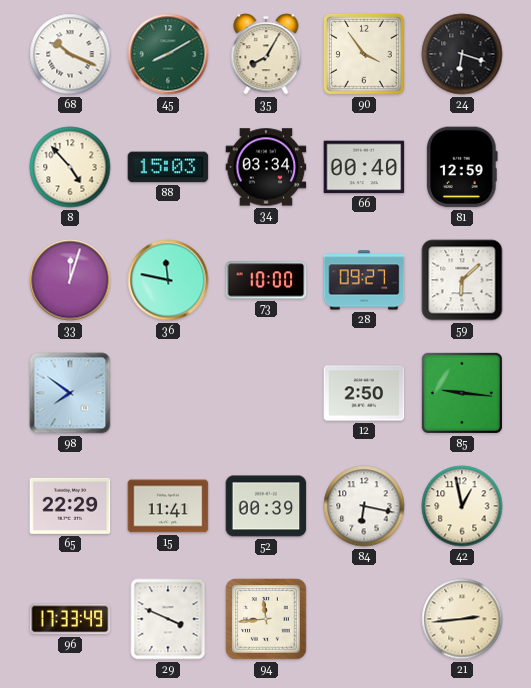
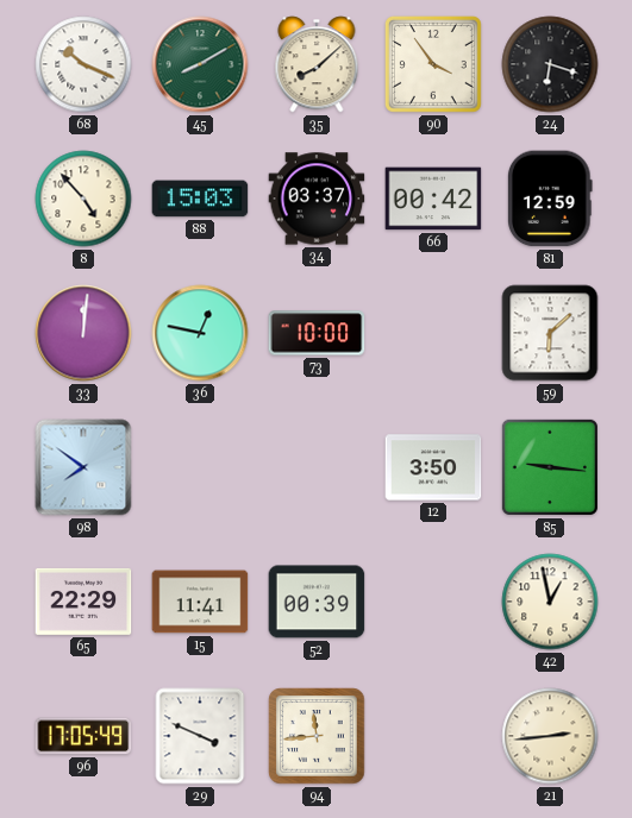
35: 8:05 -> 8:08
34: 03:34 -> 03:37
66: 00:40 -> 00:42
33: 12:03 -> 12:01
36: 11:47 -> 12:47
28: 09:27 -> none
12: 2:50 -> 3:50
84: 6:17 -> none
96: 17:33 -> 17:05
